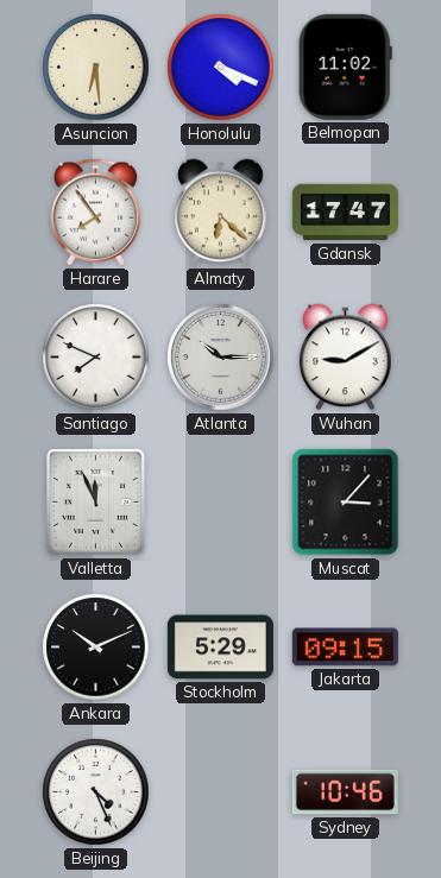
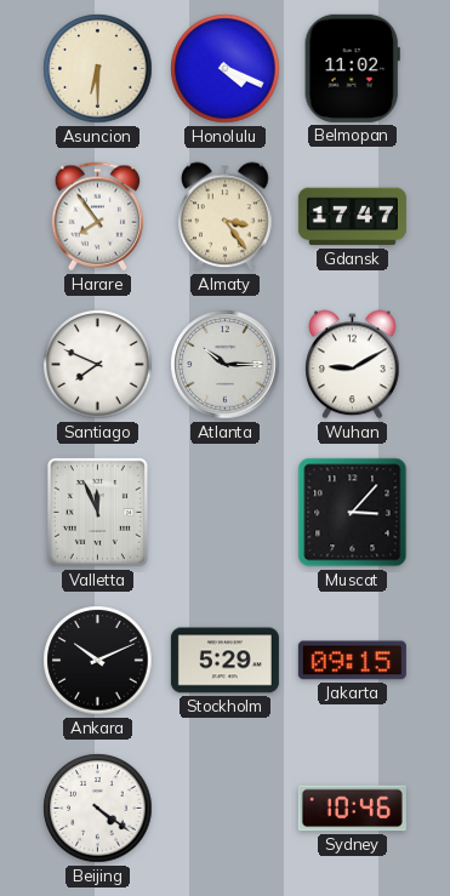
Asuncion: 6:29 -> 6:30
Almaty: 6:22 -> 3:24
Beijing: 4:26 -> 4:21
